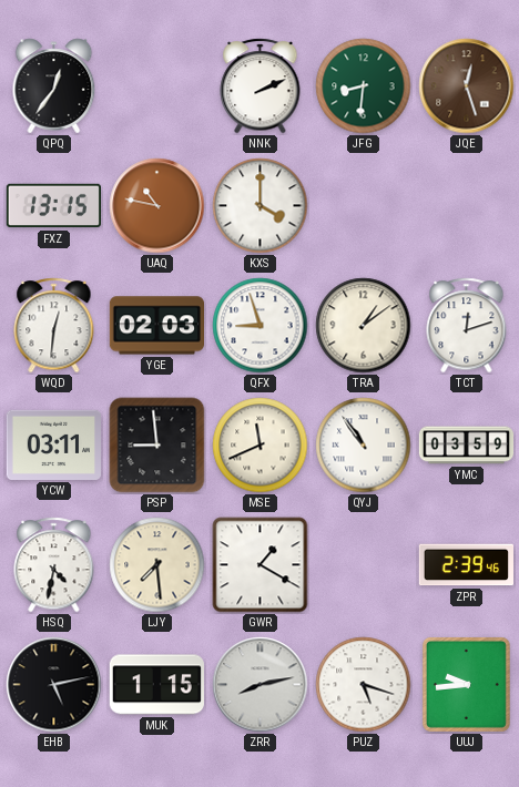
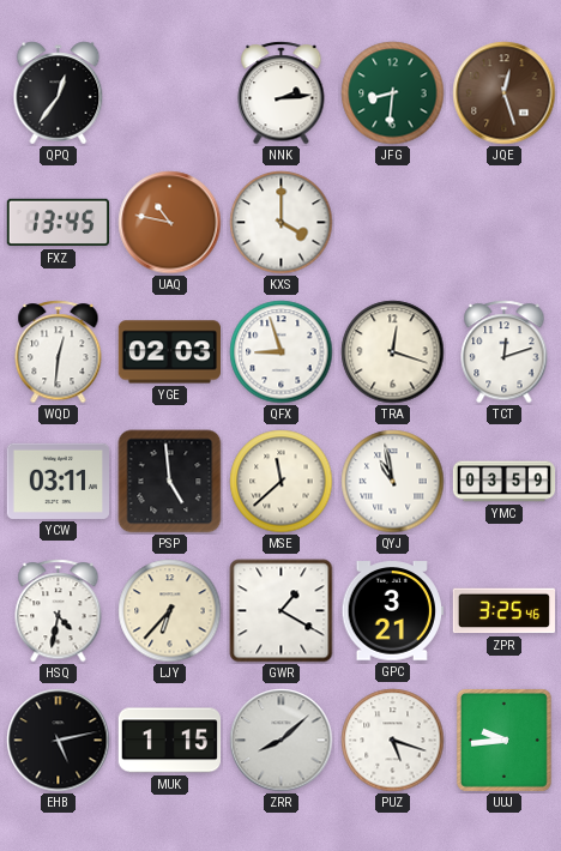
NNK: 2:11 -> 2:14
FXZ: 13:15 -> 13:45
TRA: 1:09 -> 12:18
PSP: 8:59 -> 4:59
MSE: 11:41 -> 11:38
QYJ: 10:54 -> 10:58
LJY: 7:29 -> 6:37
GPC: none -> 3:21
ZPR: 2:39 -> 3:25
ZRR: 8:13 -> 8:08
